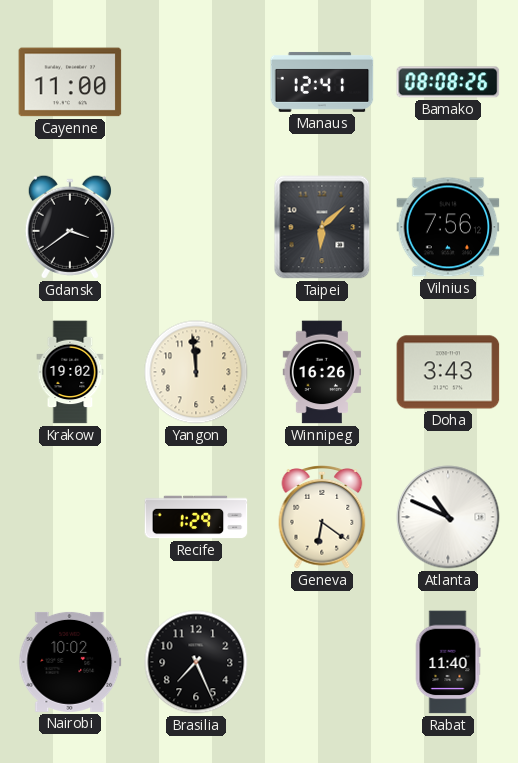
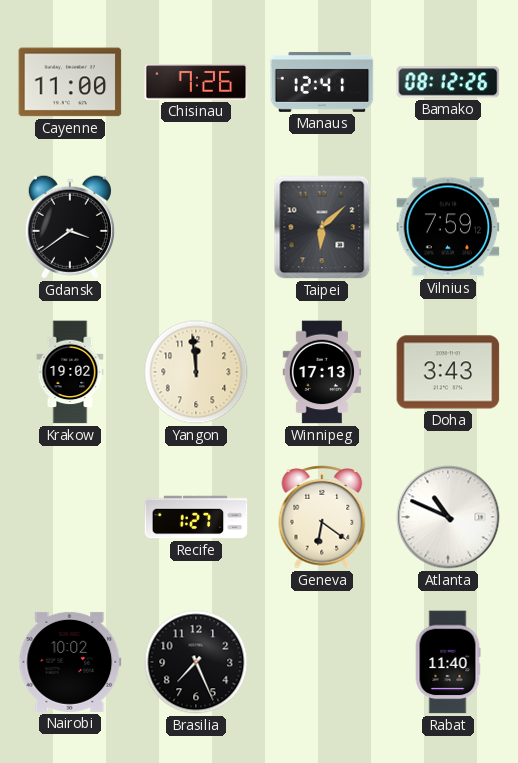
Chisinau: none -> 7:26
Bamako: 08:08 -> 08:12
Vilnius: 7:56 -> 7:59
Winnipeg: 16:26 -> 17:13
Recife: 1:29 -> 1:27
